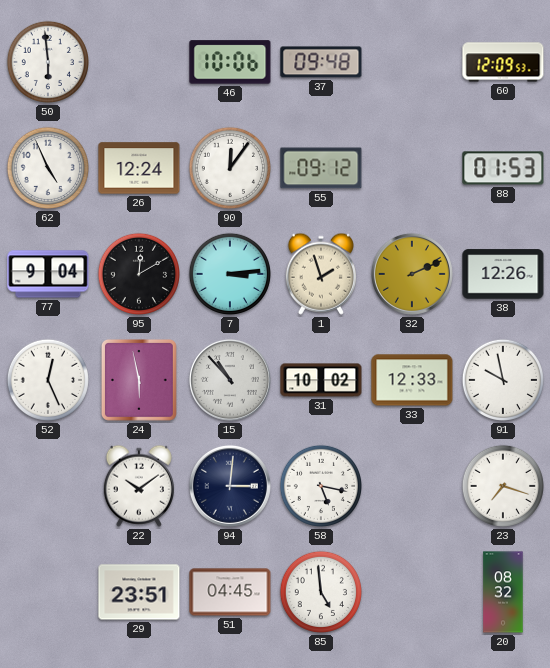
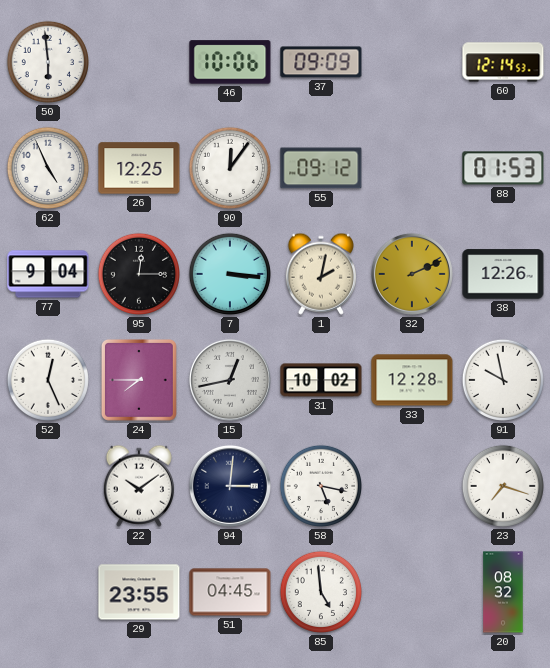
37: 09:48 -> 09:09
60: 12:09 -> 12:14
26: 12:24 -> 12:25
95: 12:10 -> 12:15
7: 3:14 -> 3:16
1: 1:57 -> 2:02
24: 5:58 -> 7:45
15: 10:53 -> 12:43
33: 12:33 -> 12:28
29: 23:51 -> 23:55
